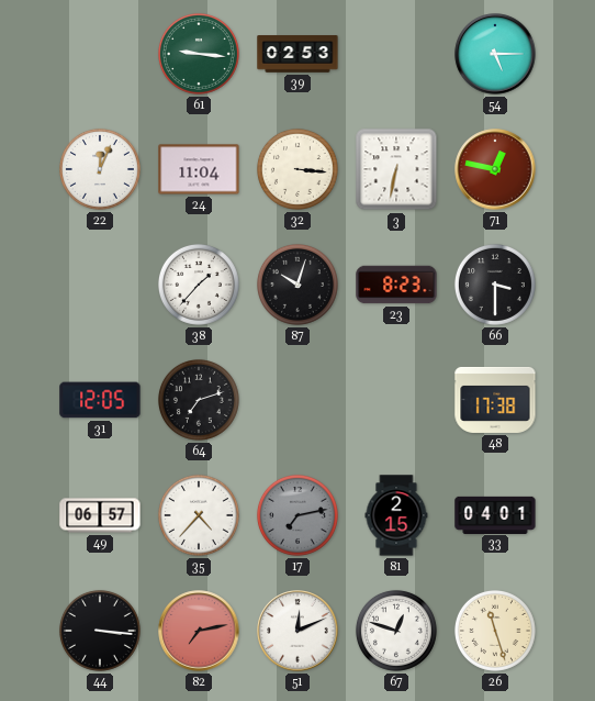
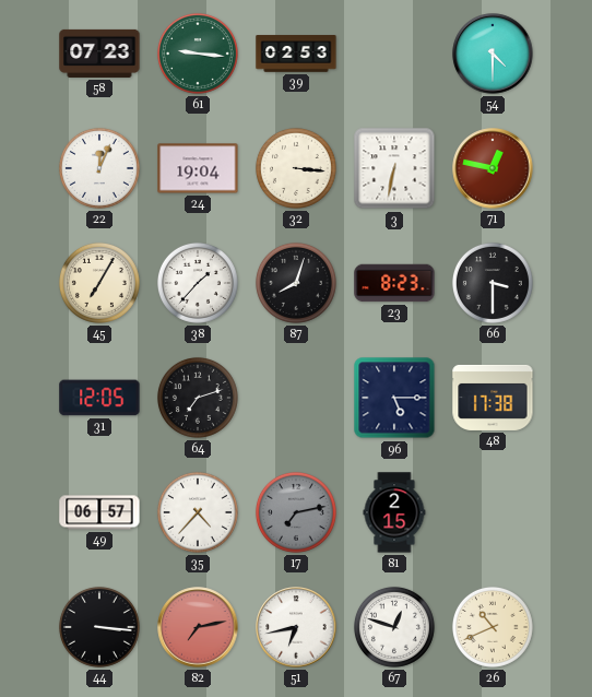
58: none -> 07:23
54: 5:15 -> 4:30
24: 11:04 -> 19:04
45: none -> 7:05
87: 10:03 -> 8:03
96: none -> 5:15
33: 04:01 -> none
51: 12:11 -> 6:43
26: 11:27 -> 10:41
